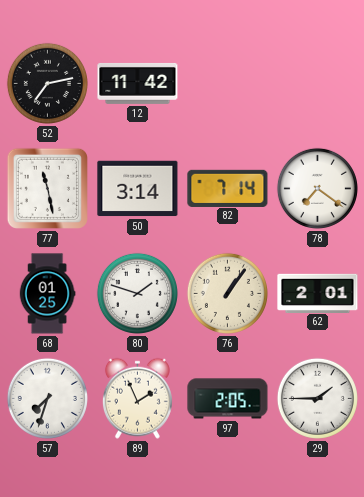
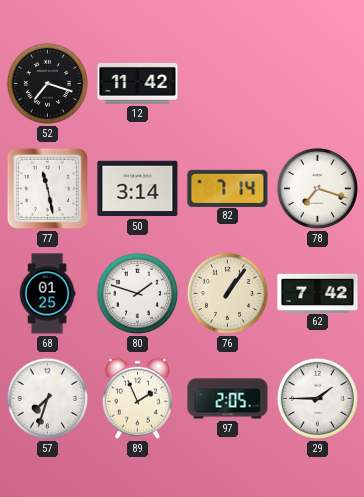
52: 7:13 -> 7:18
78: 7:21 -> 7:18
62: 2:01 -> 7:42
